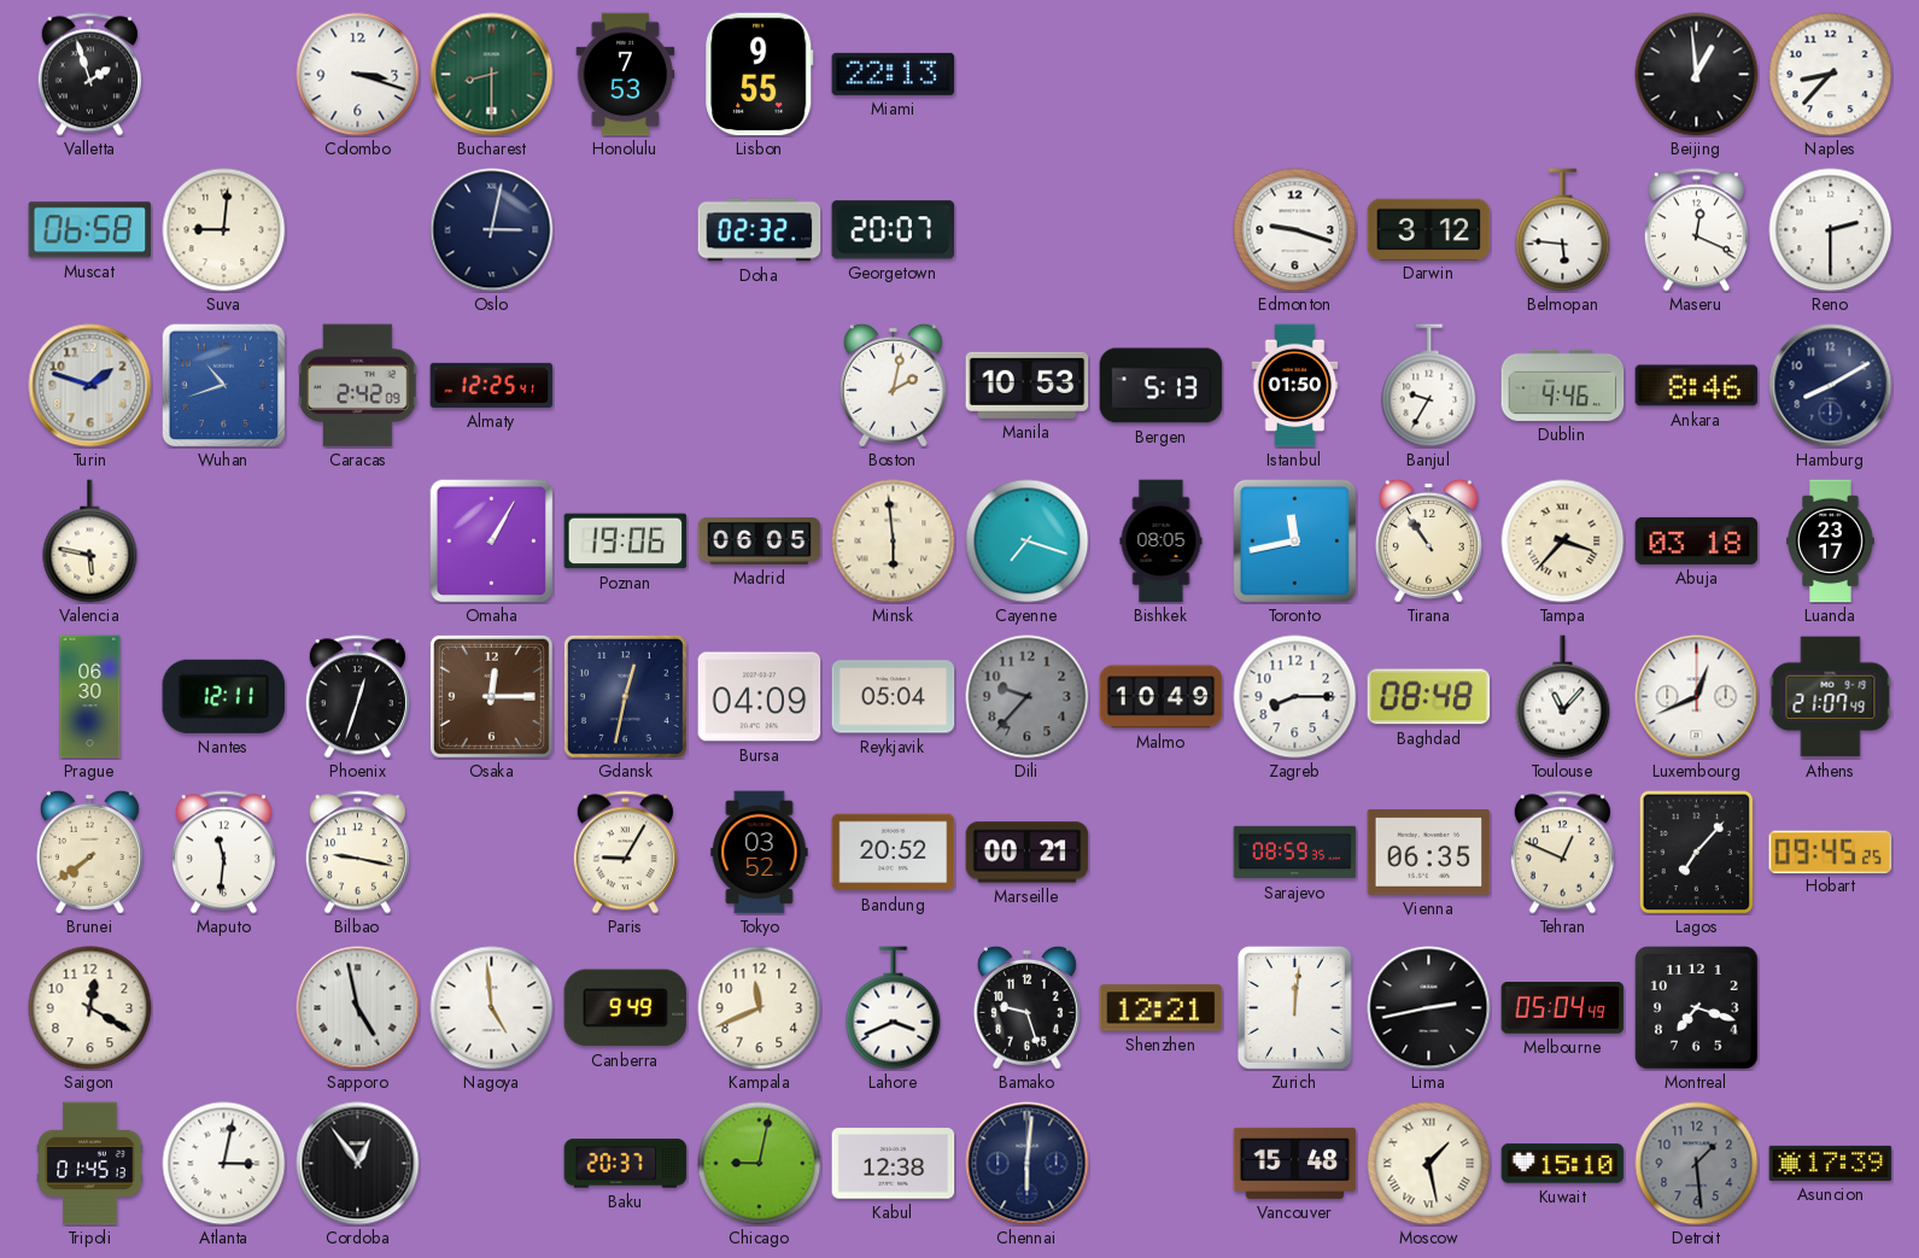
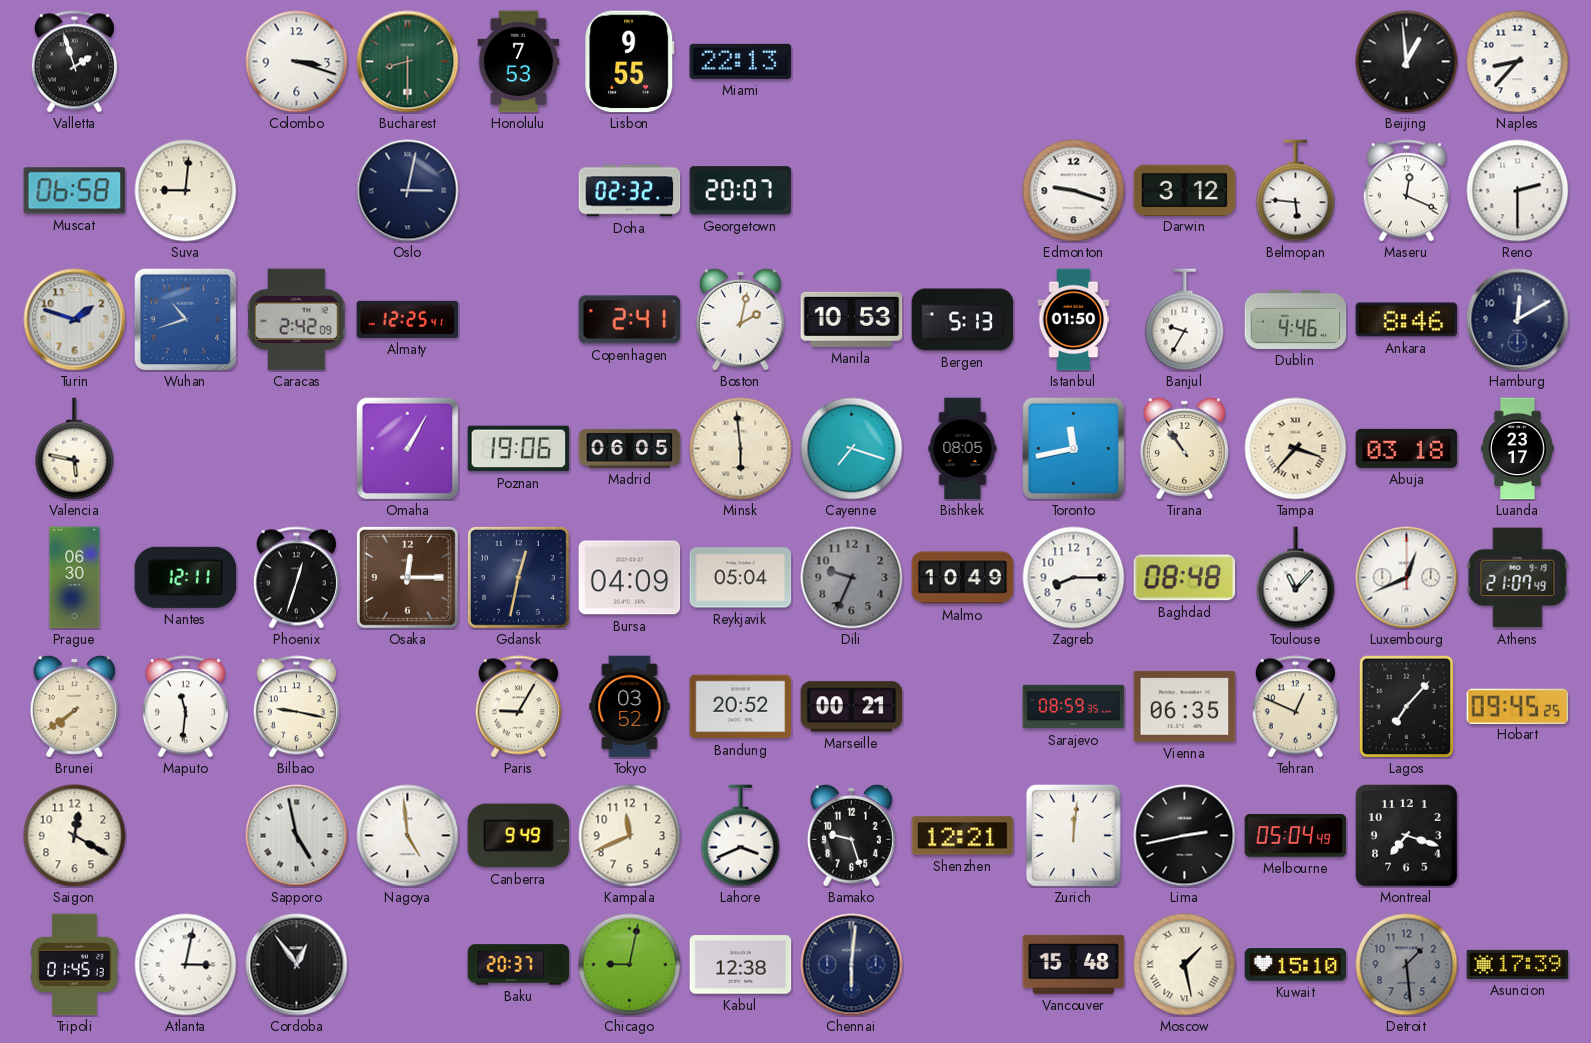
Copenhagen: none -> 2:41
Hamburg: 8:10 -> 12:10
Dili: 9:37 -> 9:34
